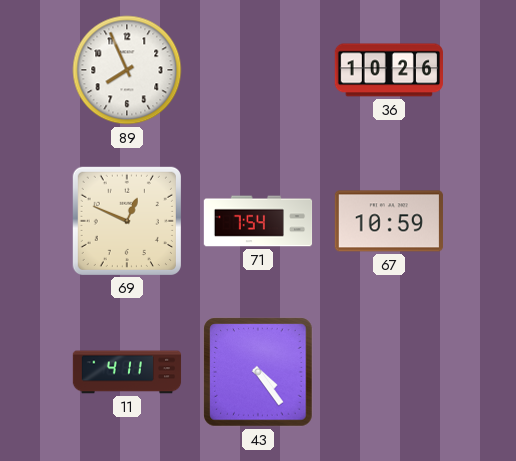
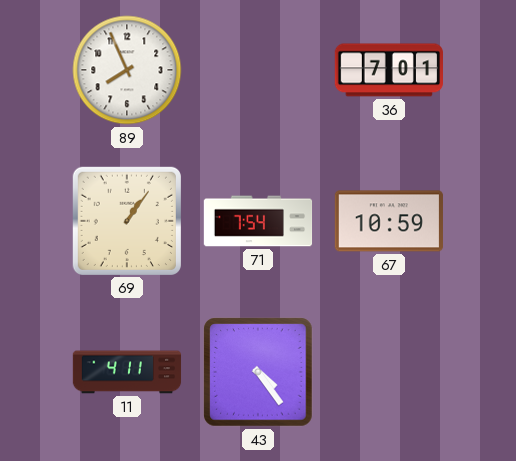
36: 10:26 -> 7:01
69: 12:49 -> 1:06
